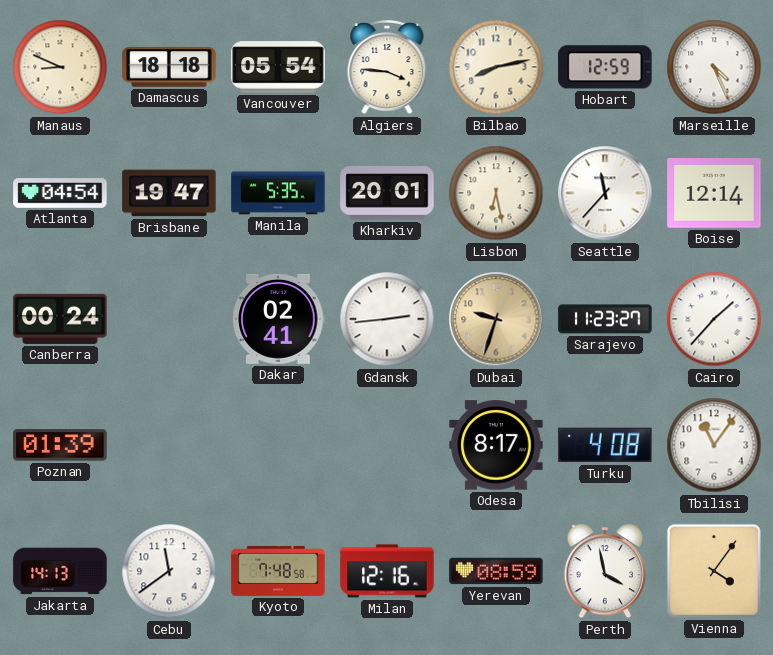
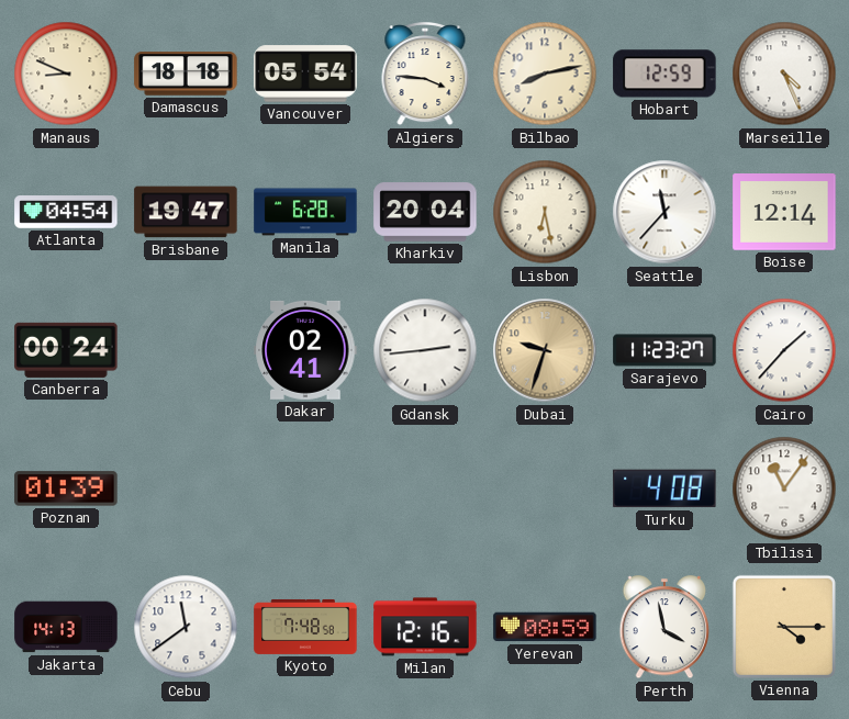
Manila: 5:35 -> 6:28
Kharkiv: 20:01 -> 20:04
Odesa: 8:17 -> none
Vienna: 4:06 -> 4:15
